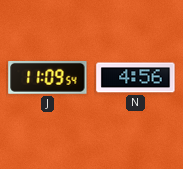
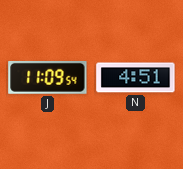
N: 4:56 -> 4:51
